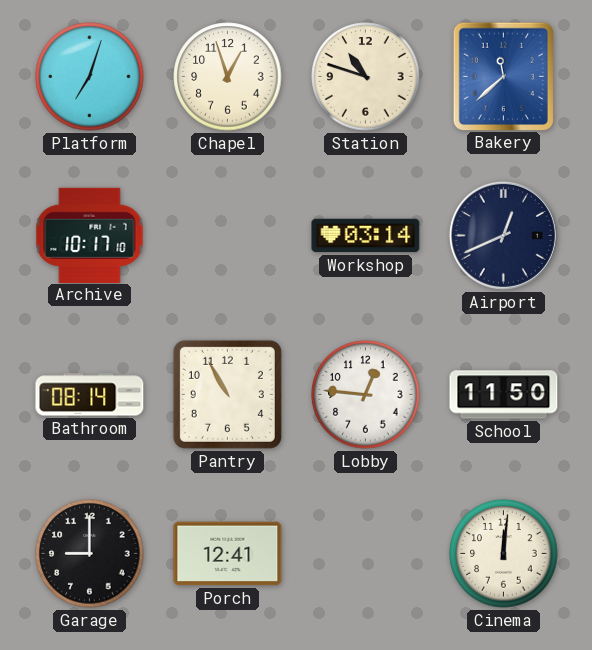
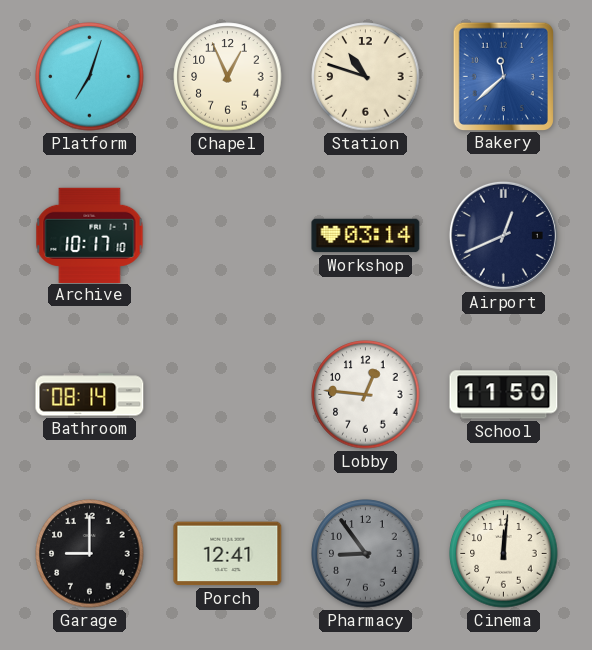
Chapel: 12:57 -> 12:56
Pantry: 10:55 -> none
Pharmacy: none -> 8:54
